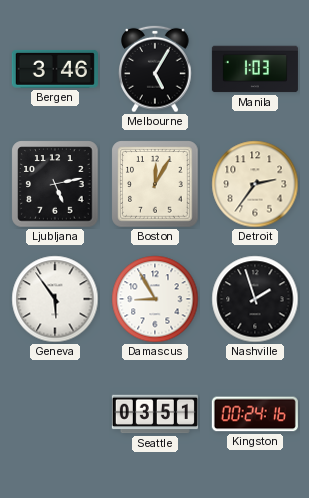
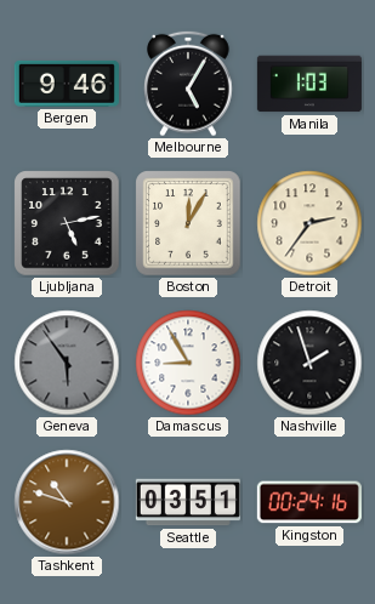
Bergen: 3:46 -> 9:46
Geneva dial: white -> grey
Tashkent: none -> 10:48
